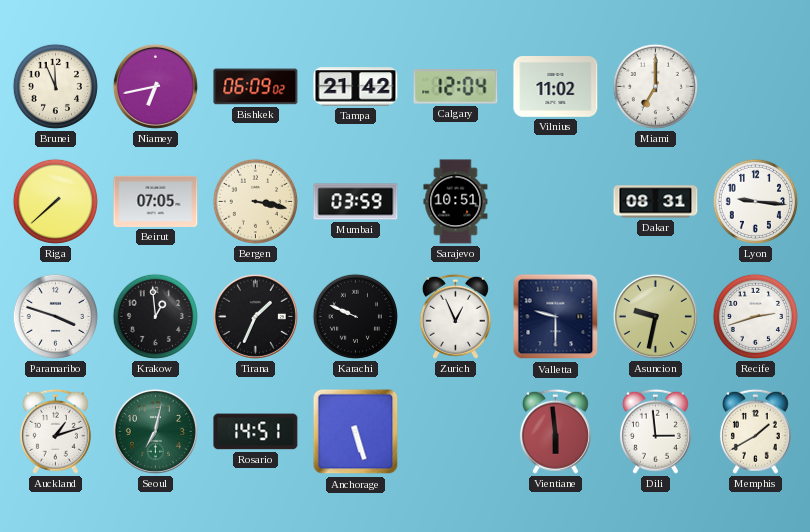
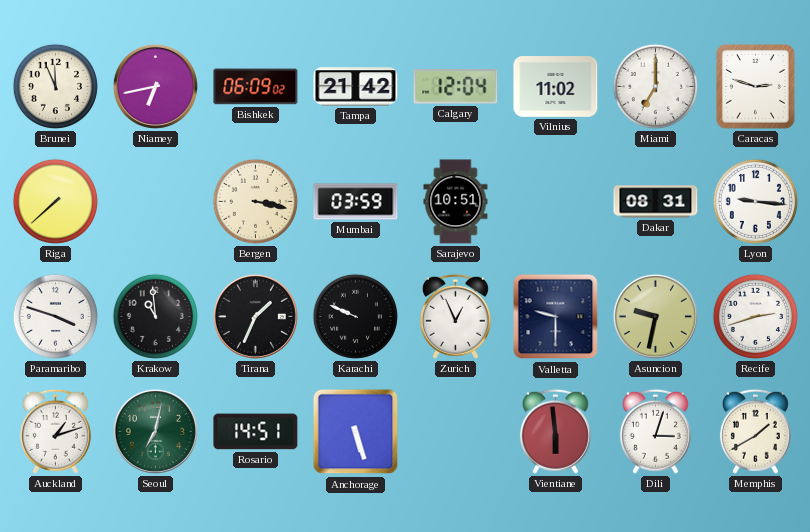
Caracas: none -> 2:48
Beirut: 07:05 -> none
Krakow: 12:59 -> 10:59
Dili: 2:59 -> 3:03
